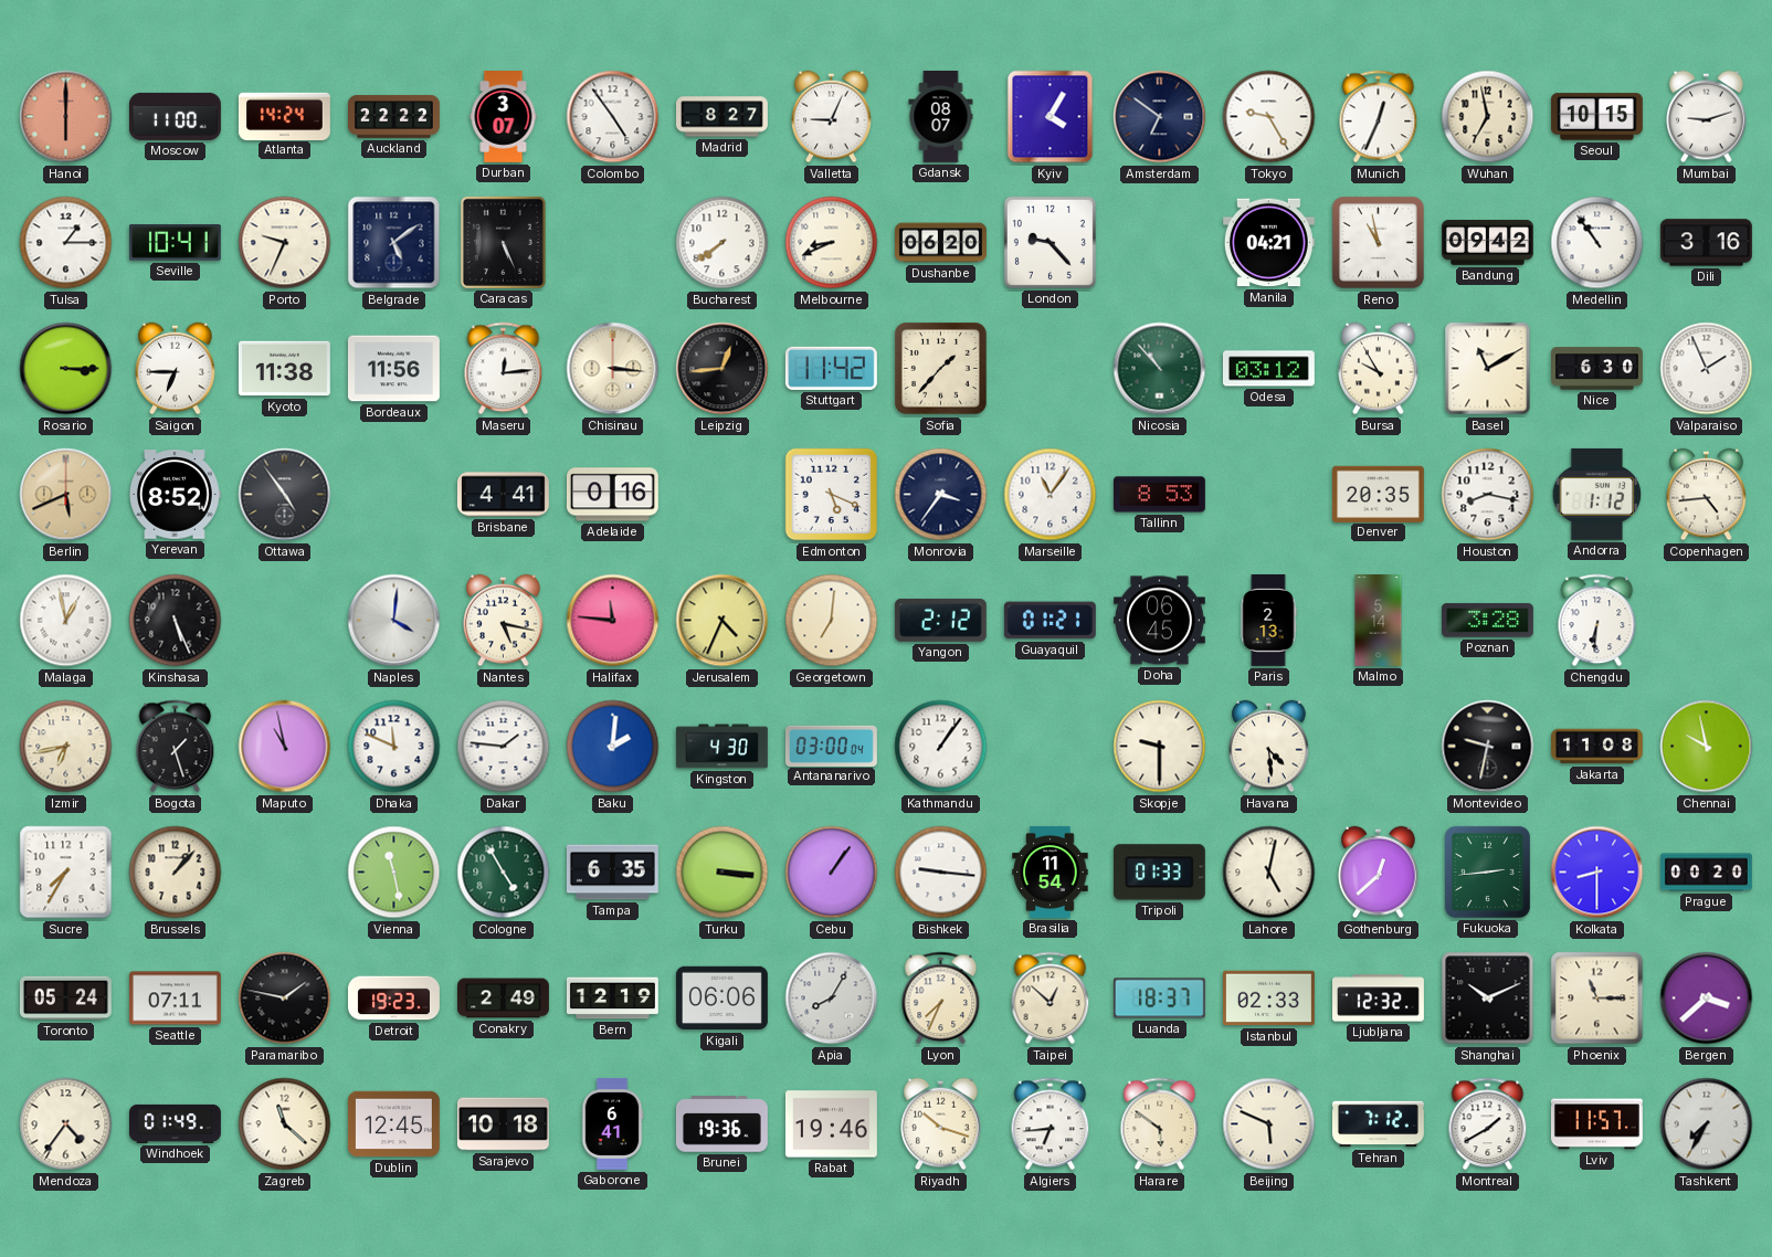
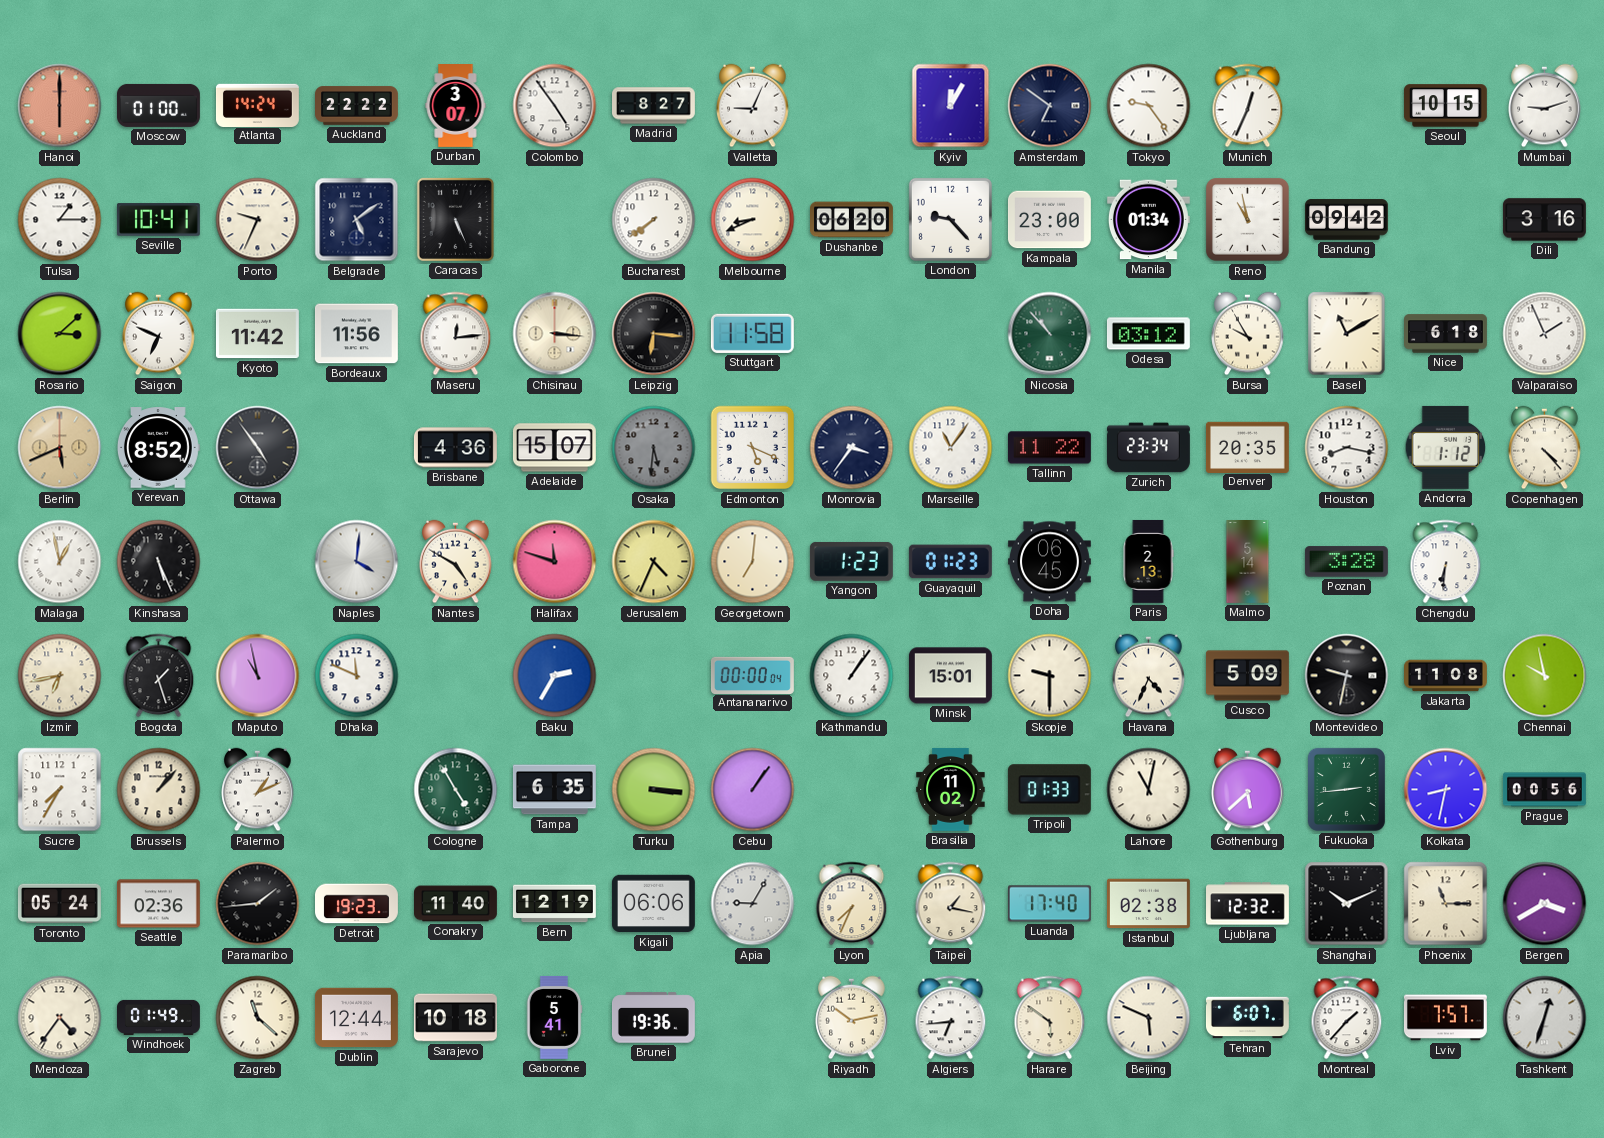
Moscow: 11:00 -> 01:00
Gdansk: 08:07 -> none
Kyiv: 4:05 -> 12:05
Tokyo: 9:25 -> 9:24
Wuhan: 6:58 -> none
Kampala: none -> 23:00
Manila: 04:21 -> 01:34
Medellin: 10:54 -> none
Rosario: 3:15 -> 3:08
Saigon: 6:45 -> 6:49
Kyoto: 11:38 -> 11:42
Leipzig: 12:44 -> 6:16
Stuttgart: 11:42 -> 11:58
Sofia: 1:37 -> none
Nice: 6:30 -> 6:18
Brisbane: 4:41 -> 4:36
Adelaide: 0:16 -> 15:07
Osaka: none -> 5:31
Tallinn: 8:53 -> 11:22
Zurich: none -> 23:34
Copenhagen: 4:44 -> 4:23
Nantes: 5:17 -> 4:50
Halifax: 11:46 -> 11:48
Yangon: 2:12 -> 1:23
Guayaquil: 01:21 -> 01:23
Dakar: 1:46 -> none
Baku: 2:01 -> 2:35
Kingston: 4:30 -> none
Antananarivo: 03:00 -> 00:00
Minsk: none -> 15:01
Havana: 4:29 -> 4:34
Cusco: none -> 5:09
Palermo: none -> 1:11
Vienna: 11:28 -> none
Bishkek: 9:16 -> none
Brasilia: 11:54 -> 11:02
Lahore: 5:02 -> 11:02
Gothenburg: 12:38 -> 5:38
Kolkata: 8:30 -> 8:32
Prague: 00:20 -> 00:56
Seattle: 07:11 -> 02:36
Paramaribo: 1:47 -> 1:44
Conakry: 2:49 -> 11:40
Apia: 8:05 -> 9:05
Taipei: 12:52 -> 1:17
Luanda: 18:37 -> 17:40
Istanbul: 02:33 -> 02:38
Bergen: 3:38 -> 3:40
Dublin: 12:45 -> 12:44
Gaborone: 6:41 -> 5:41
Rabat: 19:46 -> none
Riyadh: 10:18 -> 10:13
Tehran: 7:12 -> 6:07
Montreal: 1:40 -> 1:37
Lviv: 11:57 -> 7:57
Tashkent: 7:35 -> 12:33
